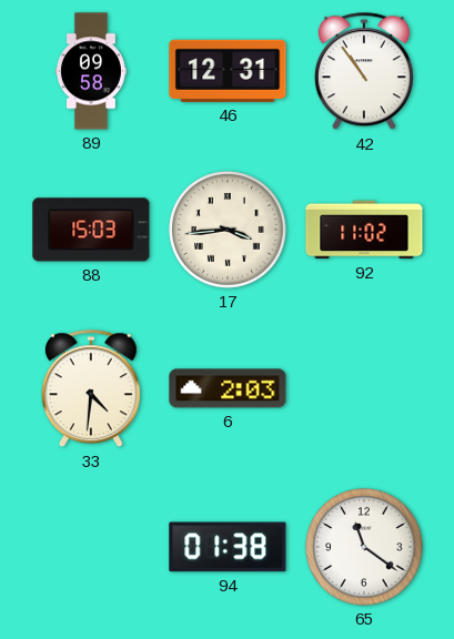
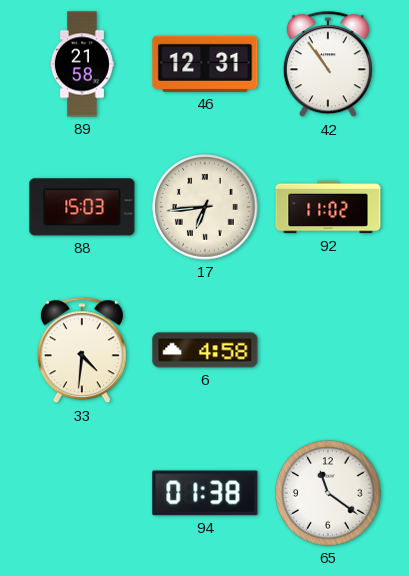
89: 09:58 -> 21:58
17: 3:44 -> 6:44
6: 2:03 -> 4:58
